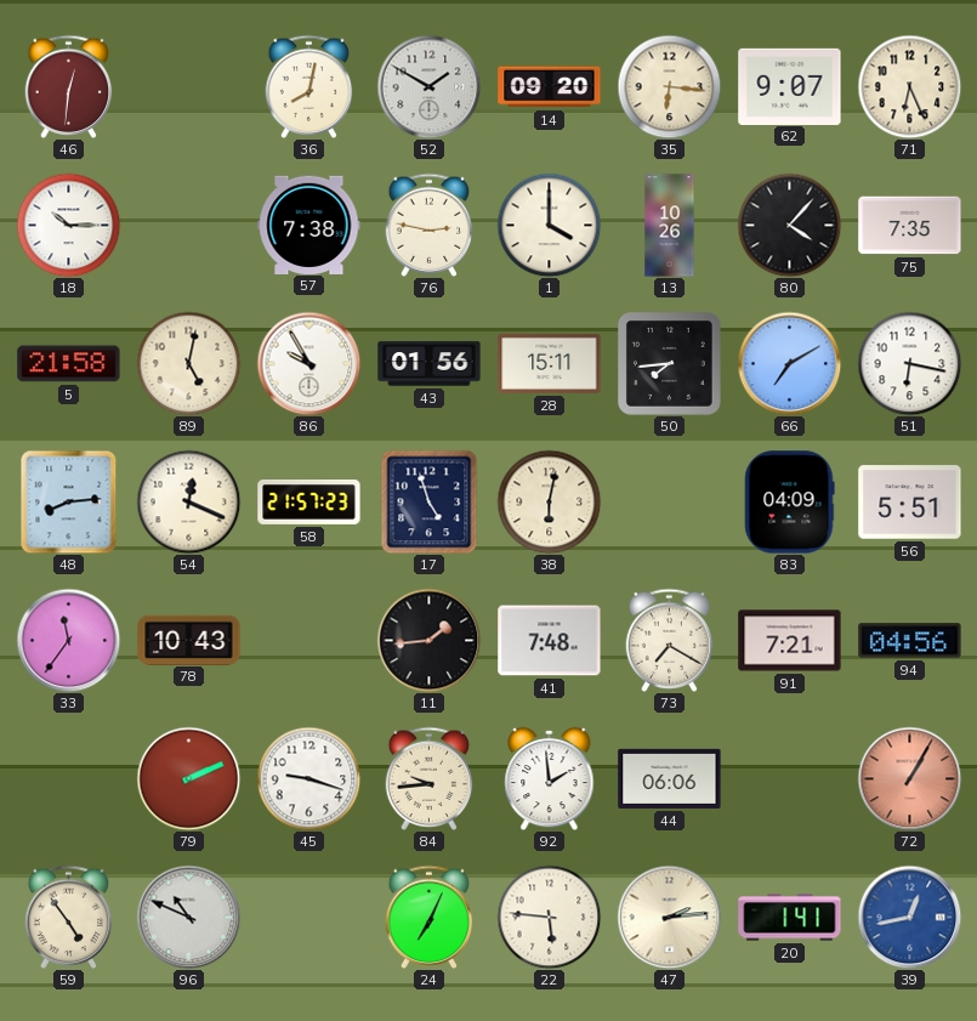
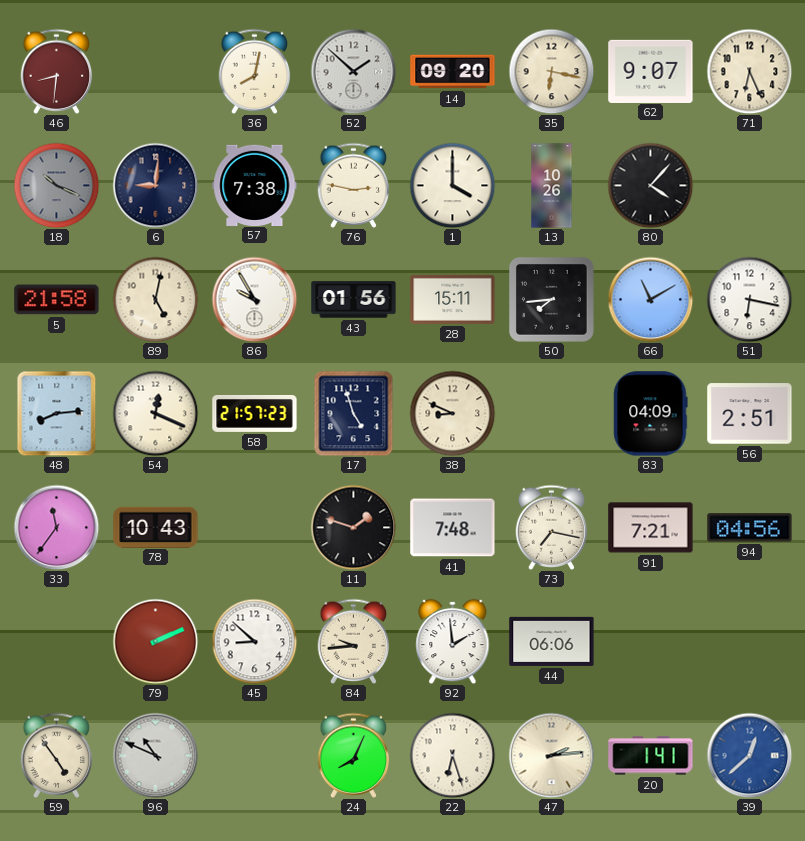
46: 12:31 -> 8:31
52: 1:50 -> 1:52
35: 6:16 -> 6:17
18: 10:15 -> 10:19
18 dial: white -> grey
6: none -> 9:01
75: 7:35 -> none
66: 7:10 -> 11:10
38: 6:02 -> 8:49
56: 5:51 -> 2:51
11: 1:44 -> 1:48
73: 7:20 -> 7:17
45: 9:18 -> 8:52
72: 1:05 -> none
24: 7:04 -> 8:04
22: 5:46 -> 6:27
39: 12:43 -> 12:38
